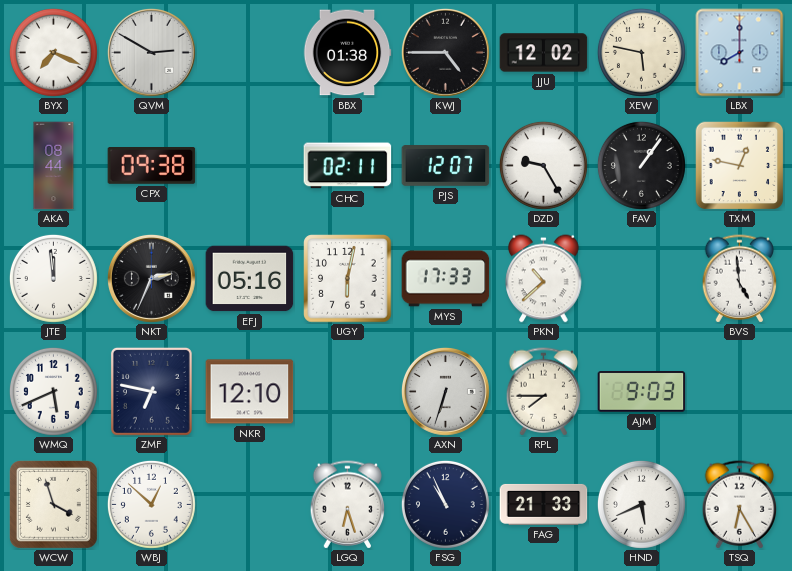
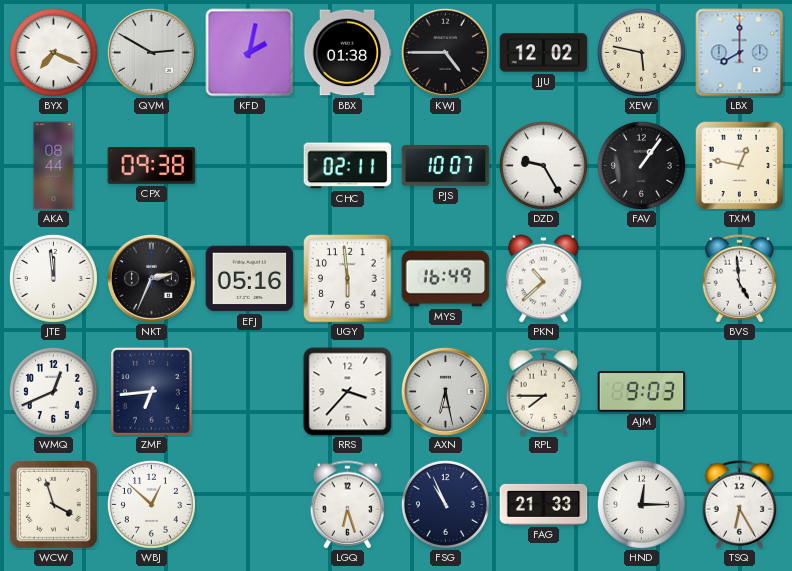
KFD: none -> 2:02
PJS: 12:07 -> 10:07
UGY: 6:02 -> 5:59
MYS: 17:33 -> 16:49
WMQ: 5:41 -> 12:41
ZMF: 6:47 -> 6:44
NKR: 12:10 -> none
RRS: none -> 3:37
AXN: 6:33 -> 6:28
HND: 5:41 -> 12:15
